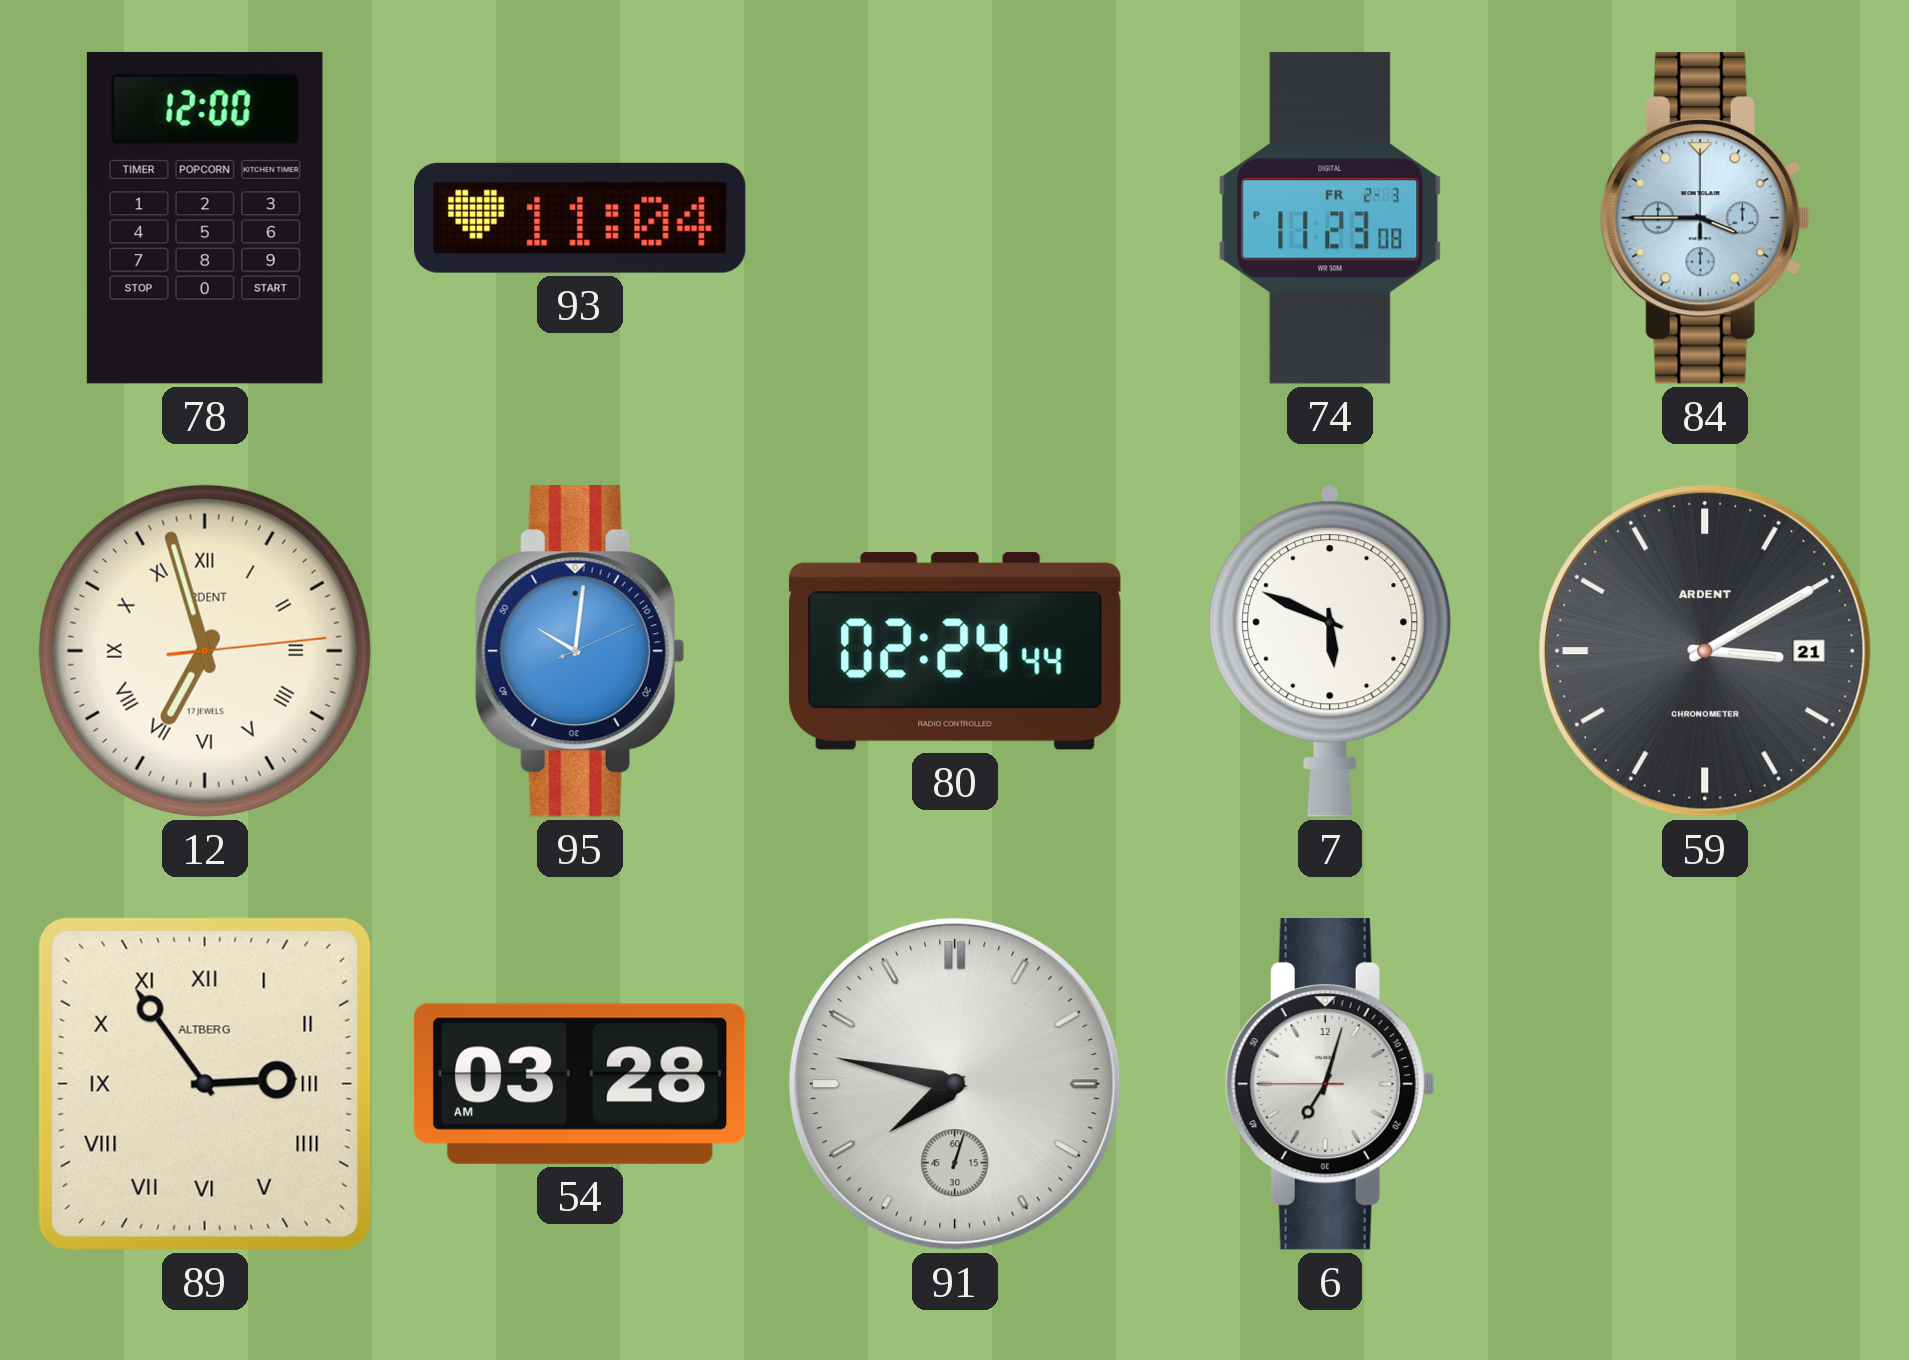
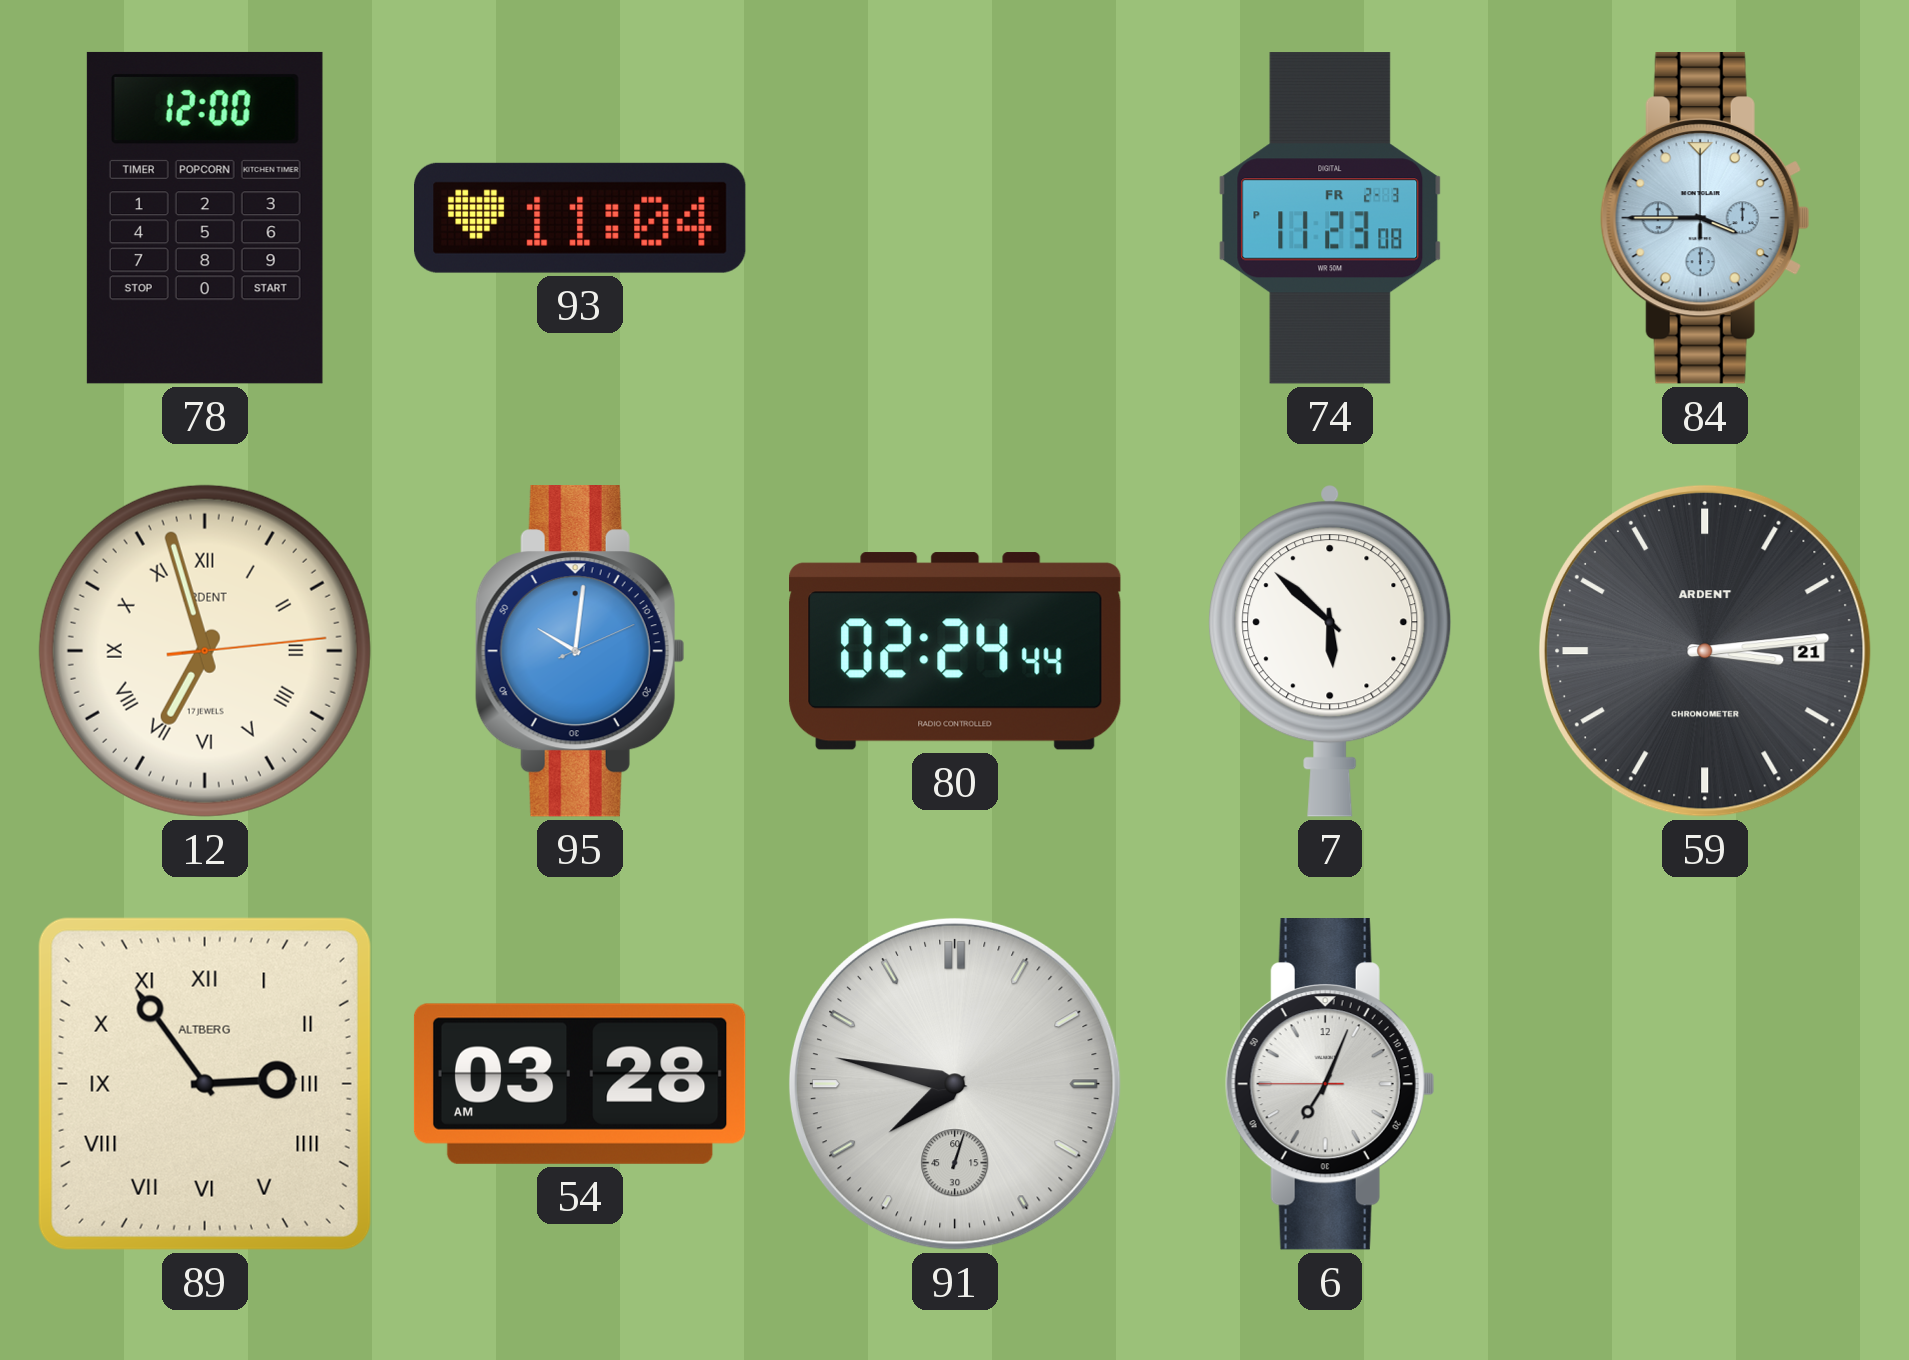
7: 5:49 -> 5:52
59: 3:10 -> 3:14
6: 7:02 -> 7:03
